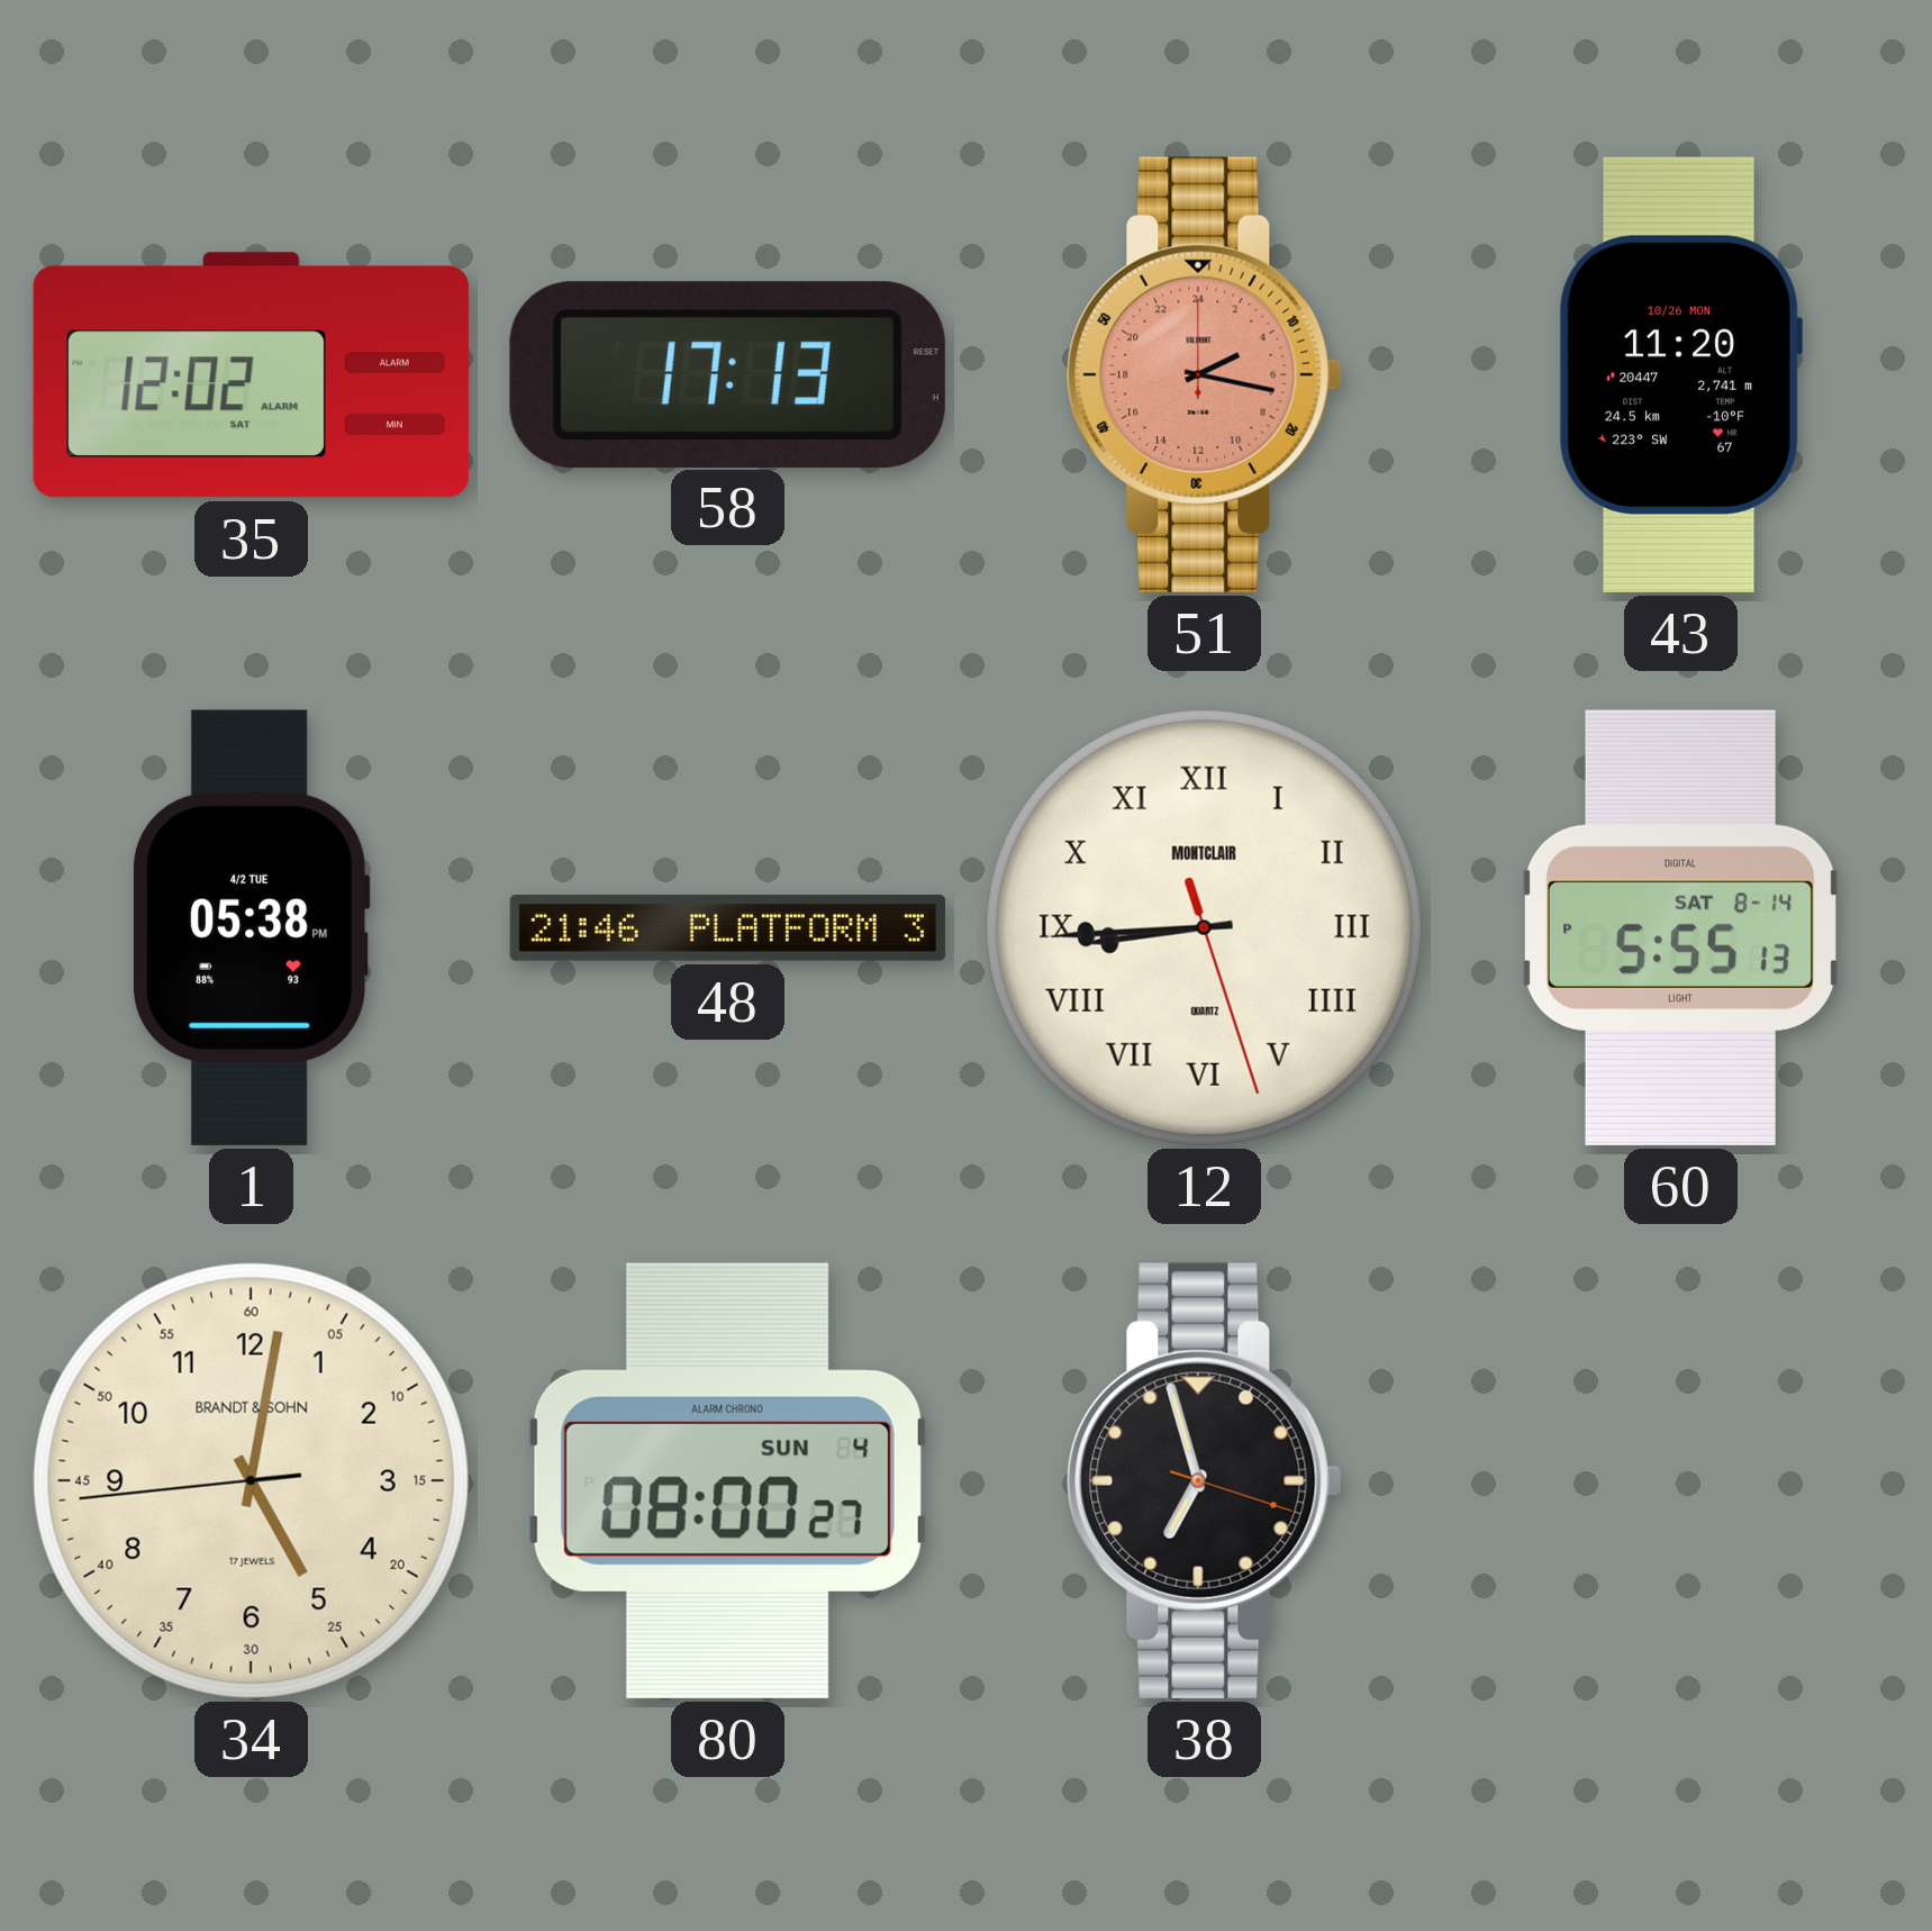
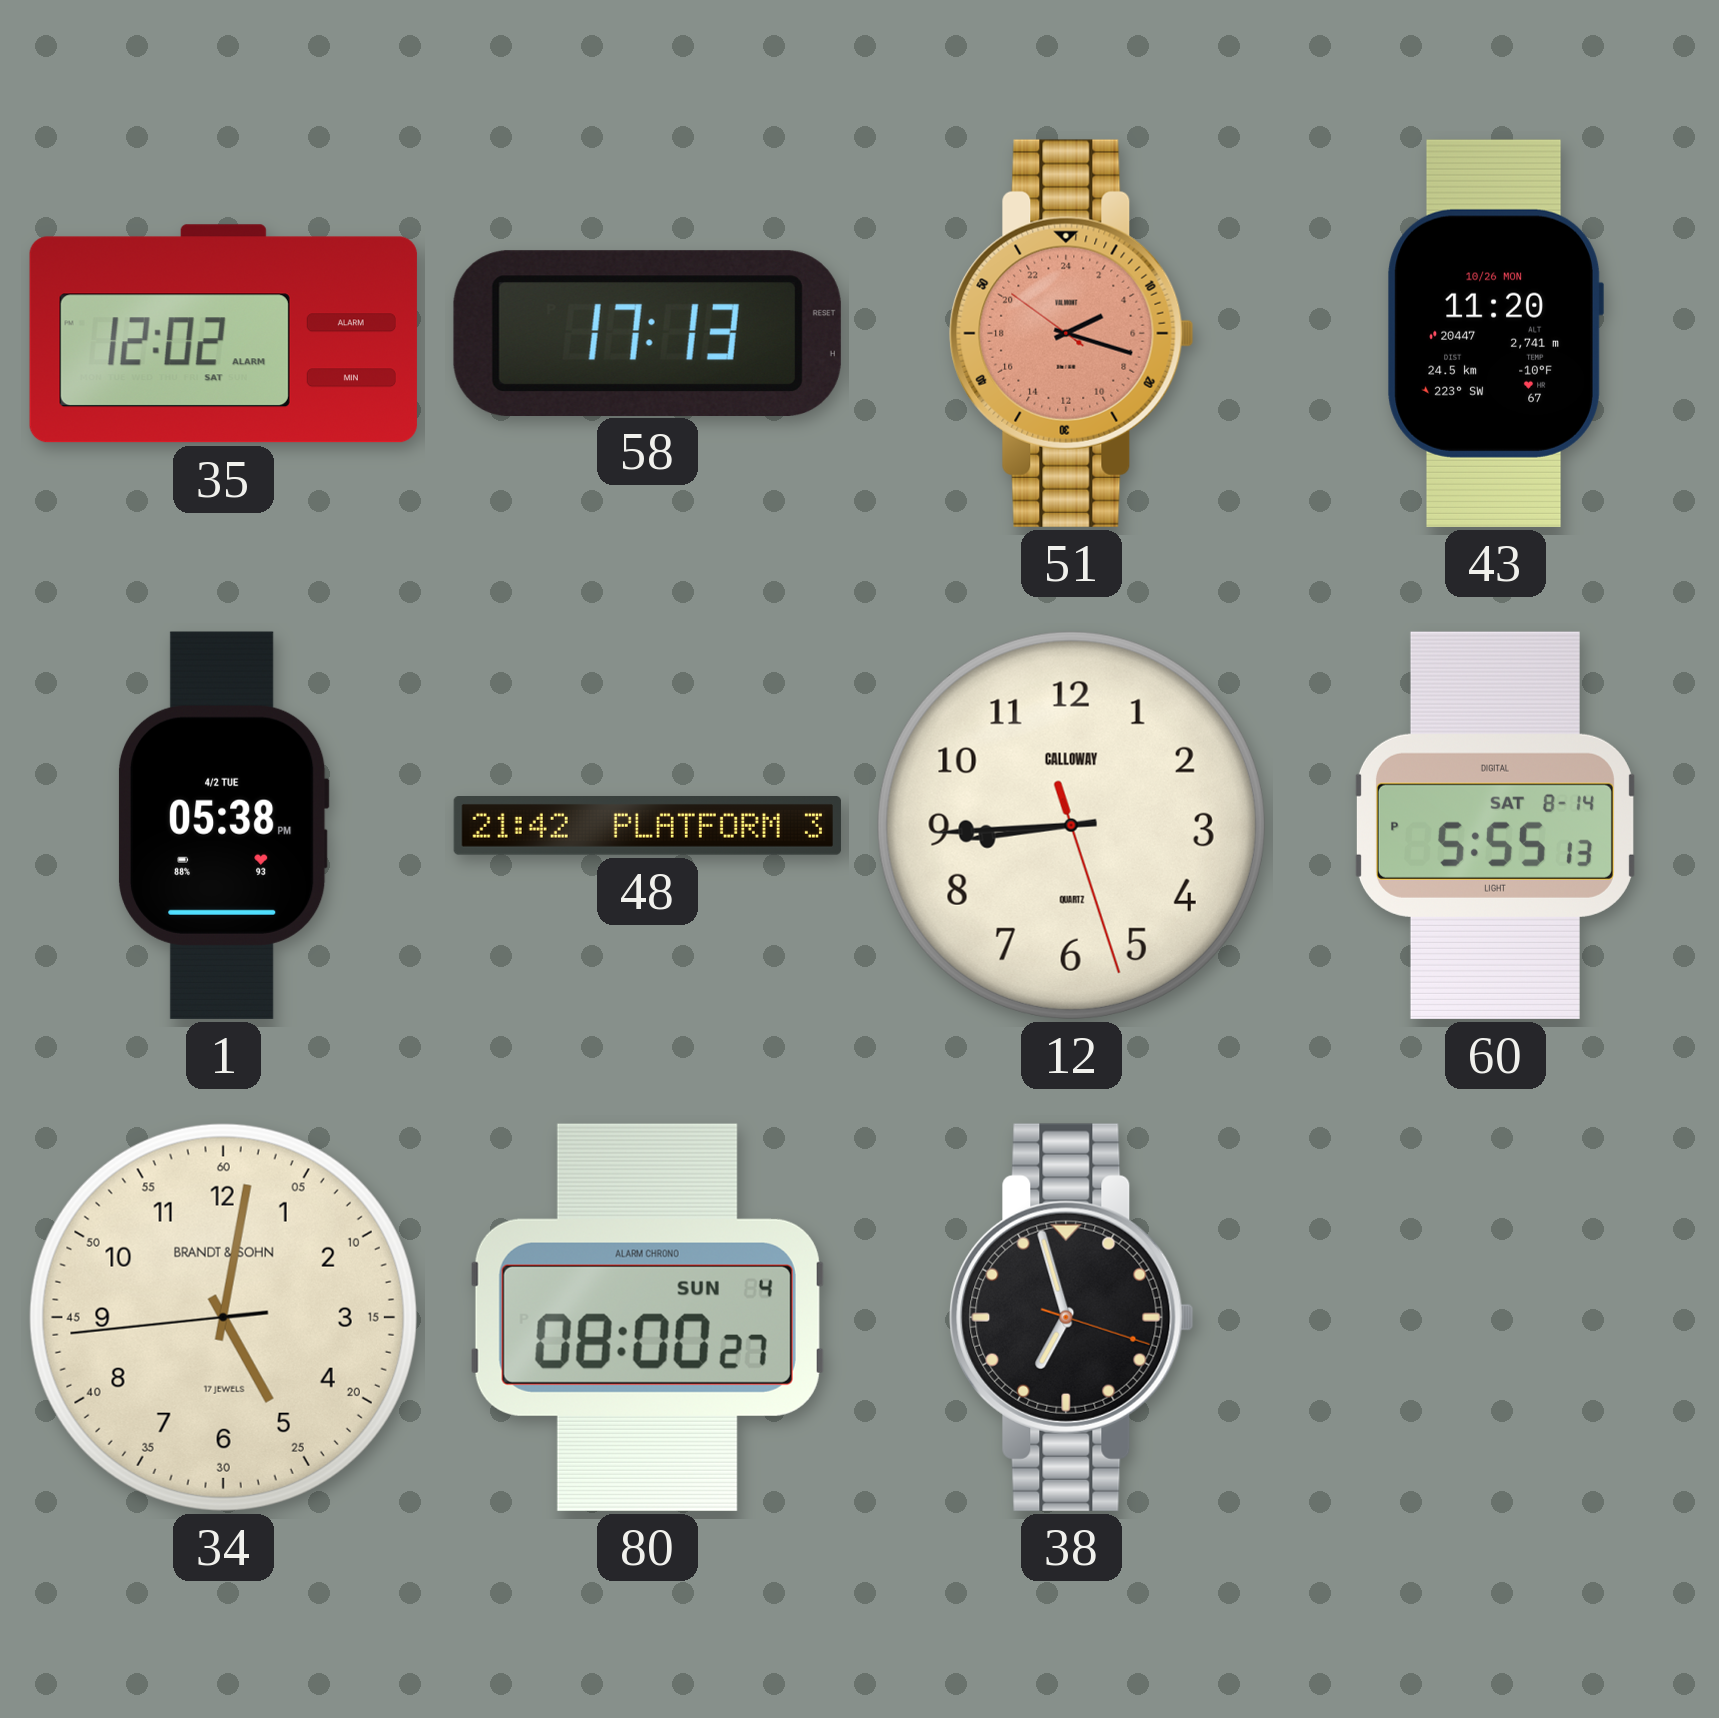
51: 4:17:00 -> 4:17:51
48: 21:46 -> 21:42
12 numerals: Roman -> Arabic
12 brand: MONTCLAIR -> CALLOWAY
